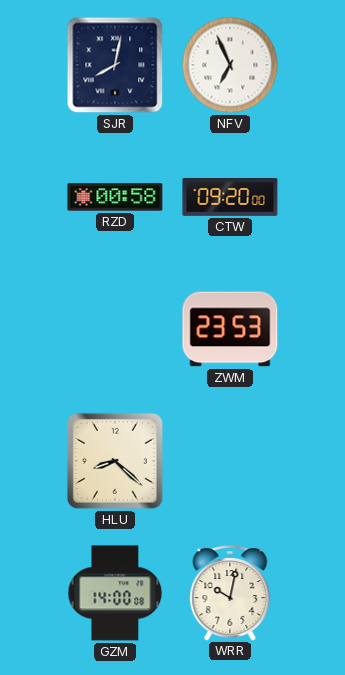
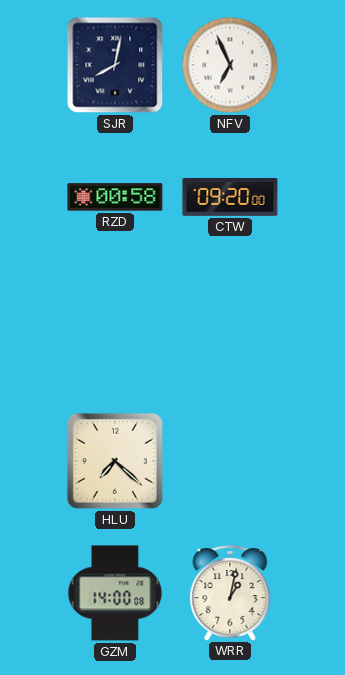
ZWM: 23:53 -> none
HLU: 8:22 -> 7:22
WRR: 10:02 -> 1:02
